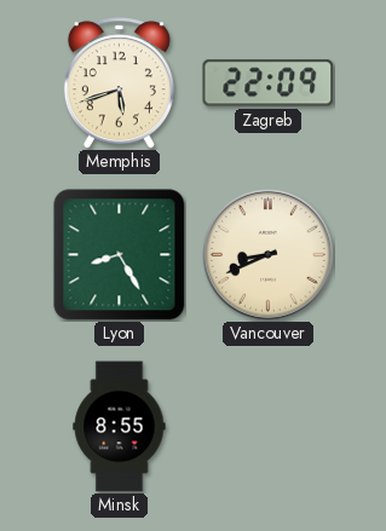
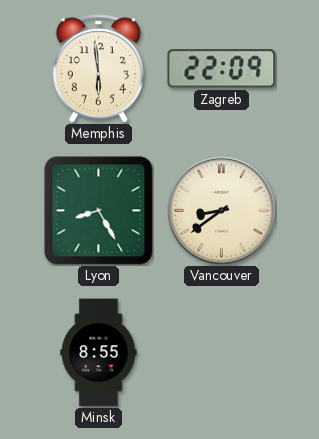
Memphis: 5:42 -> 5:59
Vancouver: 8:41 -> 8:39
